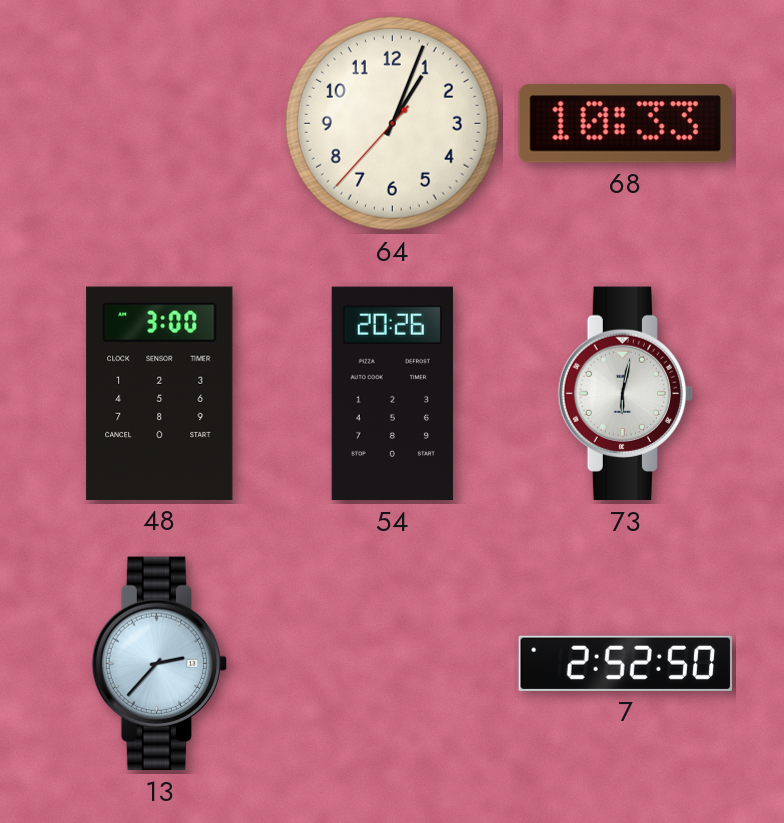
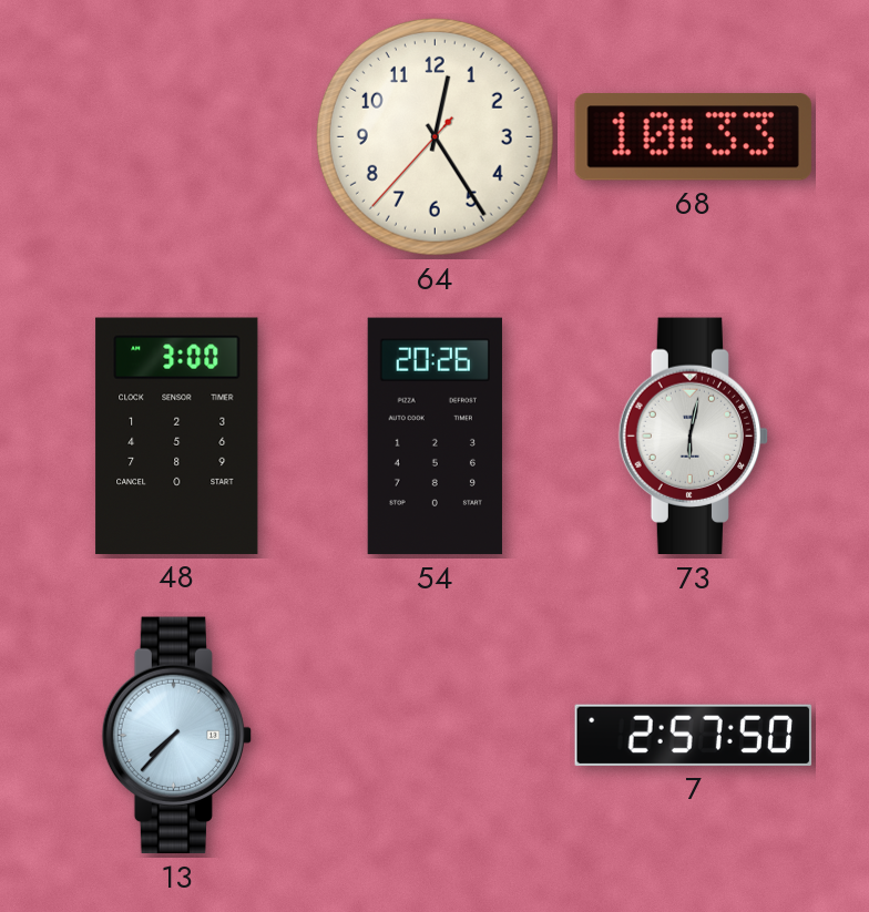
64: 1:03 -> 12:24
13: 2:37 -> 7:37
7: 2:52 -> 2:57
